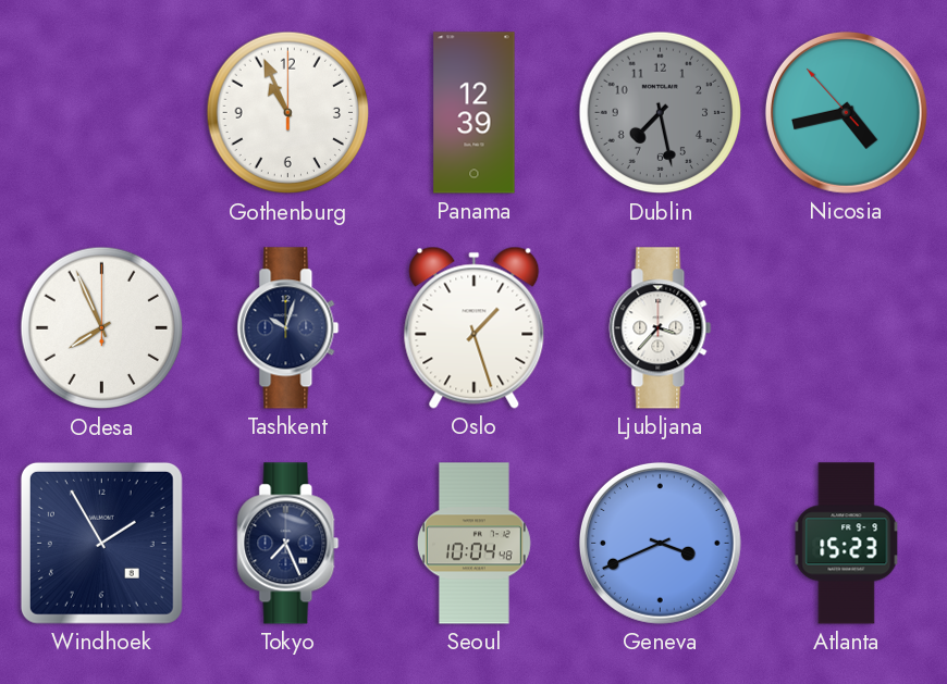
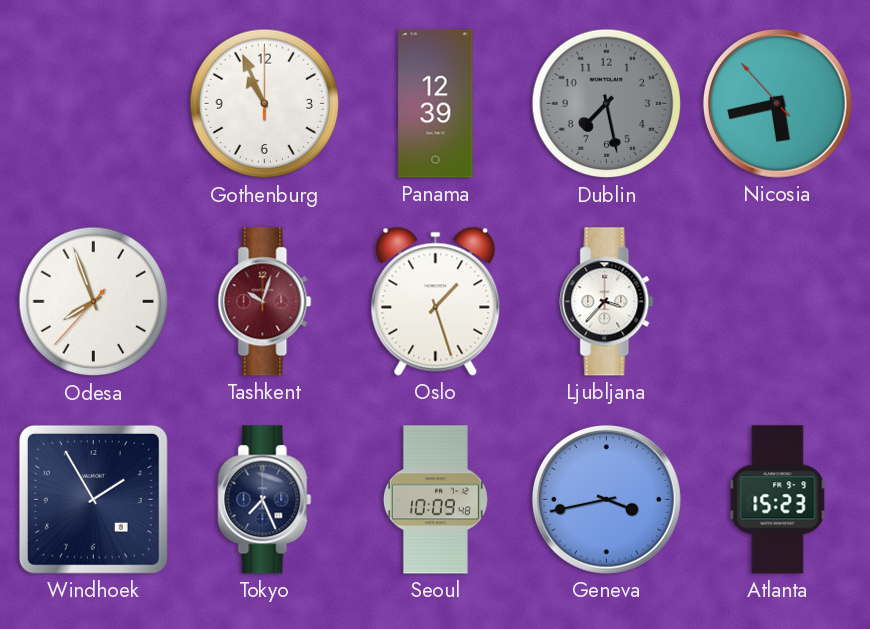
Nicosia: 4:42 -> 5:42
Odesa: 7:56:00 -> 7:56:37
Tashkent dial: navy -> burgundy
Seoul: 10:04 -> 10:09
Geneva: 3:41 -> 3:43
